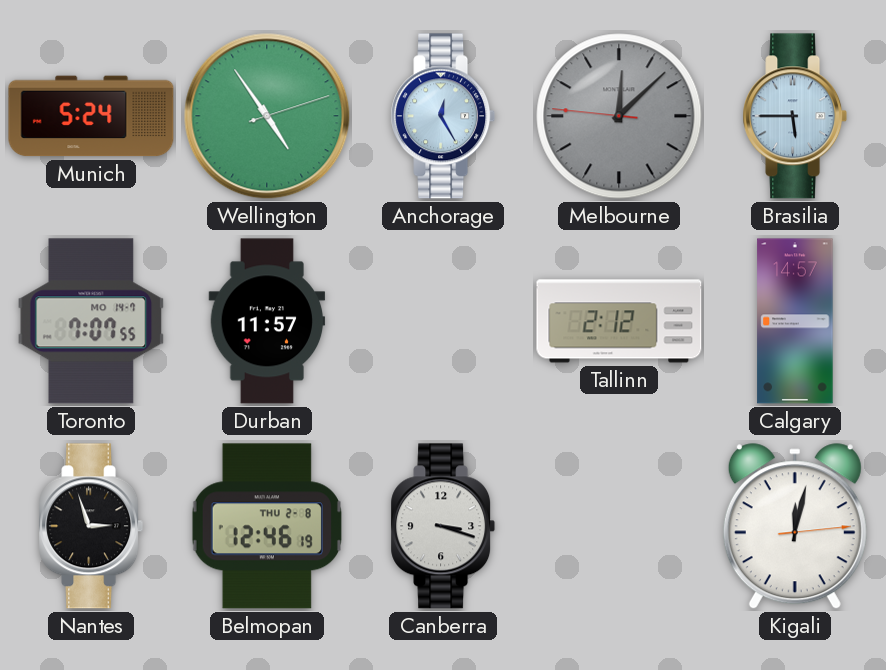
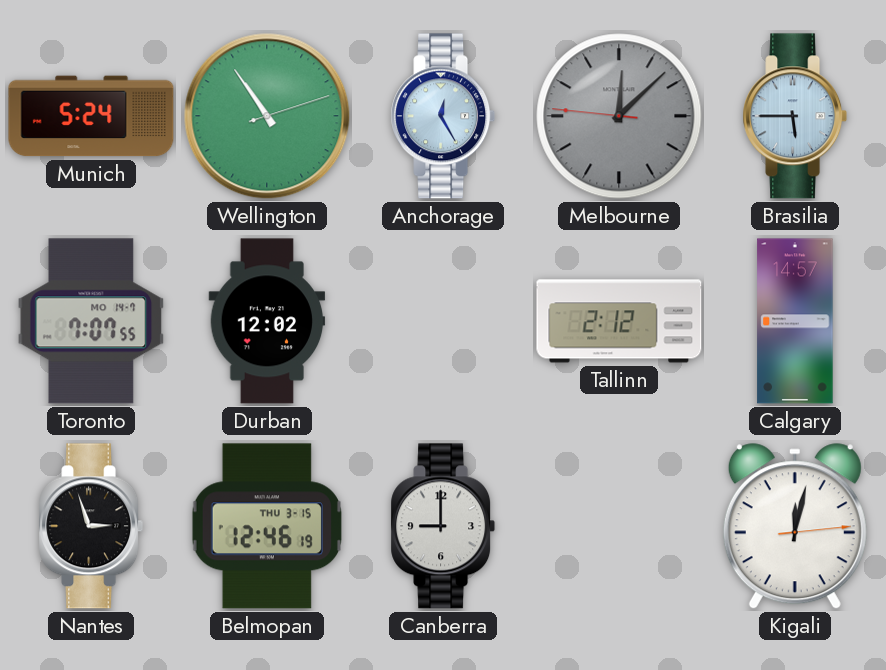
Wellington: 4:54 -> 10:54
Durban: 11:57 -> 12:02
Belmopan date: THU 2-8 -> THU 3-15
Canberra: 3:18 -> 9:00
